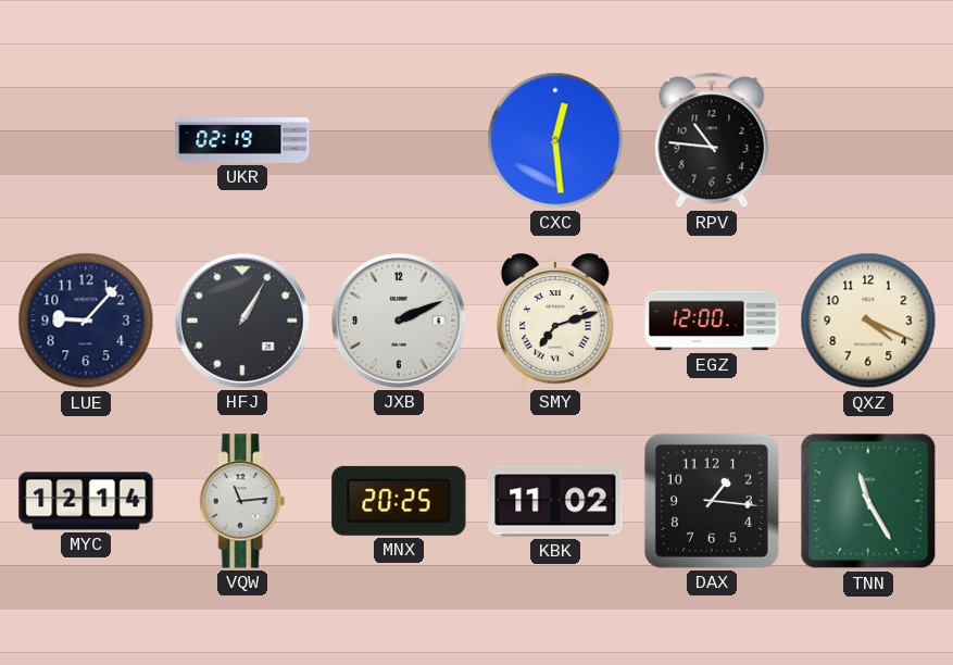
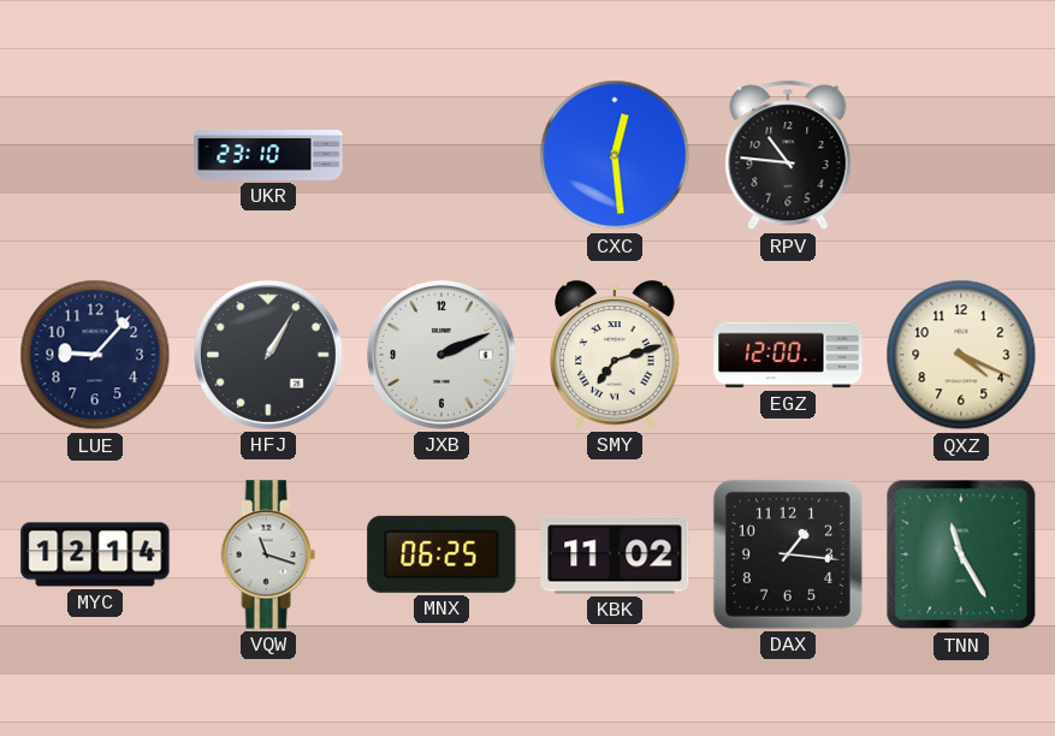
UKR: 02:19 -> 23:10
VQW: 11:14 -> 11:18
MNX: 20:25 -> 06:25
